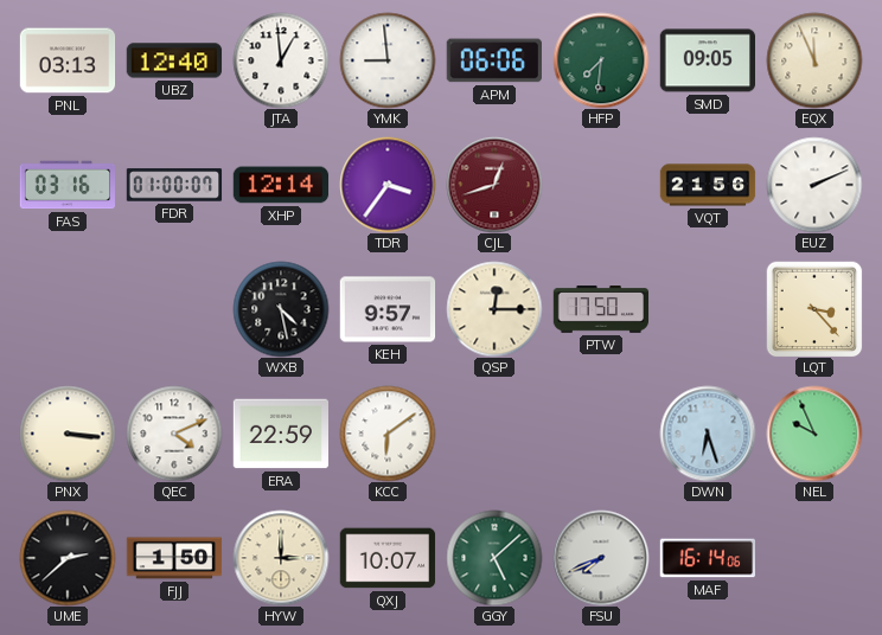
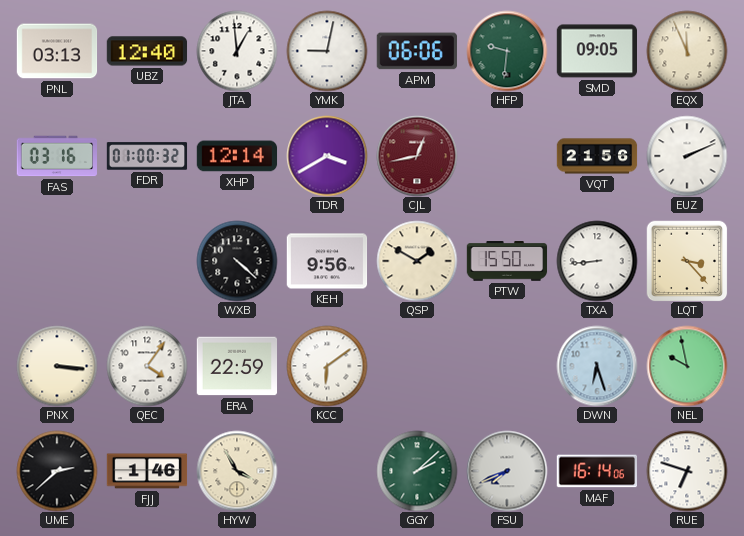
YMK: 8:59 -> 9:02
HFP: 7:31 -> 9:31
FDR: 01:00:07 -> 01:00:32
TDR: 3:36 -> 3:40
CJL: 12:42 -> 12:43
WXB: 4:28 -> 4:22
KEH: 9:57 -> 9:56
QSP: 12:15 -> 1:50
PTW: 17:50 -> 15:50
TXA: none -> 8:44
QEC: 4:11 -> 4:06
NEL: 9:56 -> 9:58
FJJ: 1:50 -> 1:46
HYW: 3:00 -> 3:55
QXJ: 10:07 -> none
GGY: 5:08 -> 2:08
RUE: none -> 6:48
